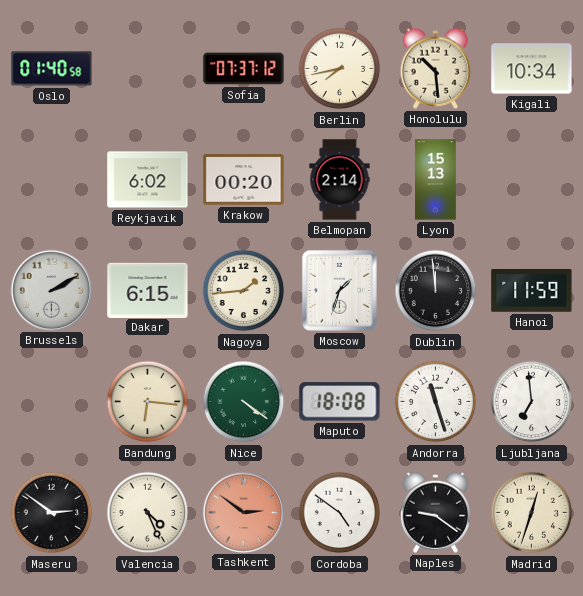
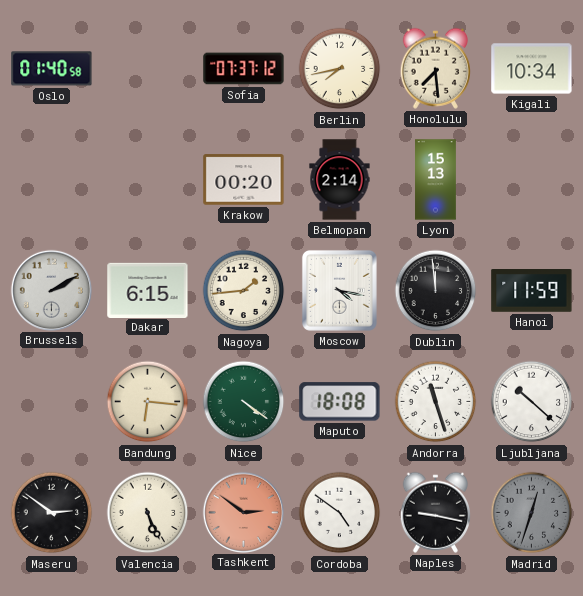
Honolulu: 10:29 -> 7:29
Reykjavik: 6:02 -> none
Moscow: 1:33 -> 4:17
Ljubljana: 6:59 -> 10:22
Valencia: 4:26 -> 5:26
Naples: 9:21 -> 9:17
Madrid dial: cream -> grey
